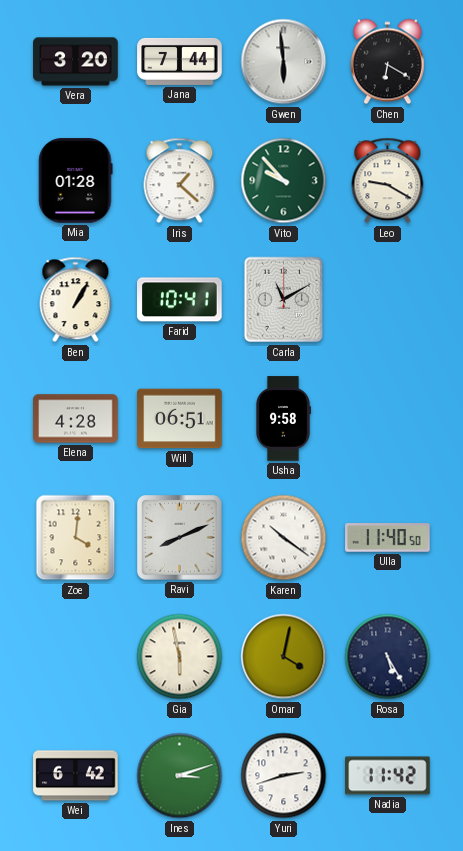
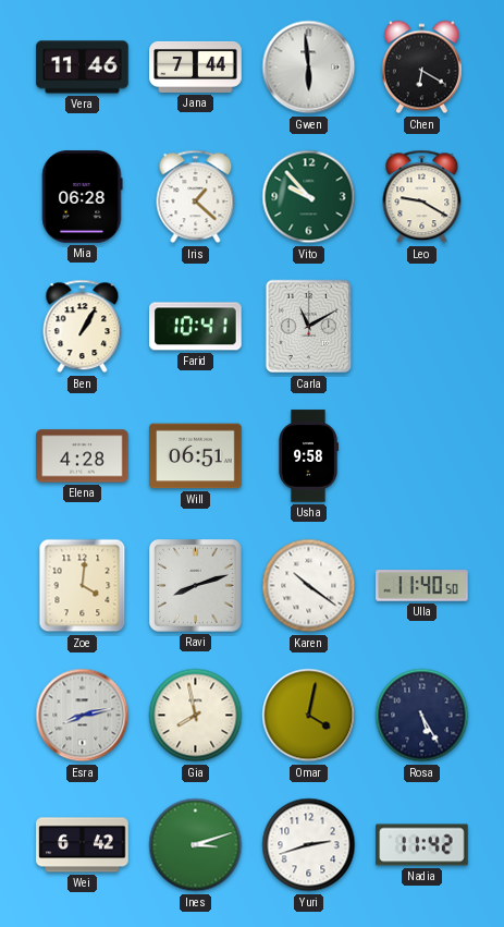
Vera: 3:20 -> 11:46
Mia: 01:28 -> 06:28
Ravi: 8:11 -> 8:12
Esra: none -> 8:13
Gia: 5:58 -> 7:58
